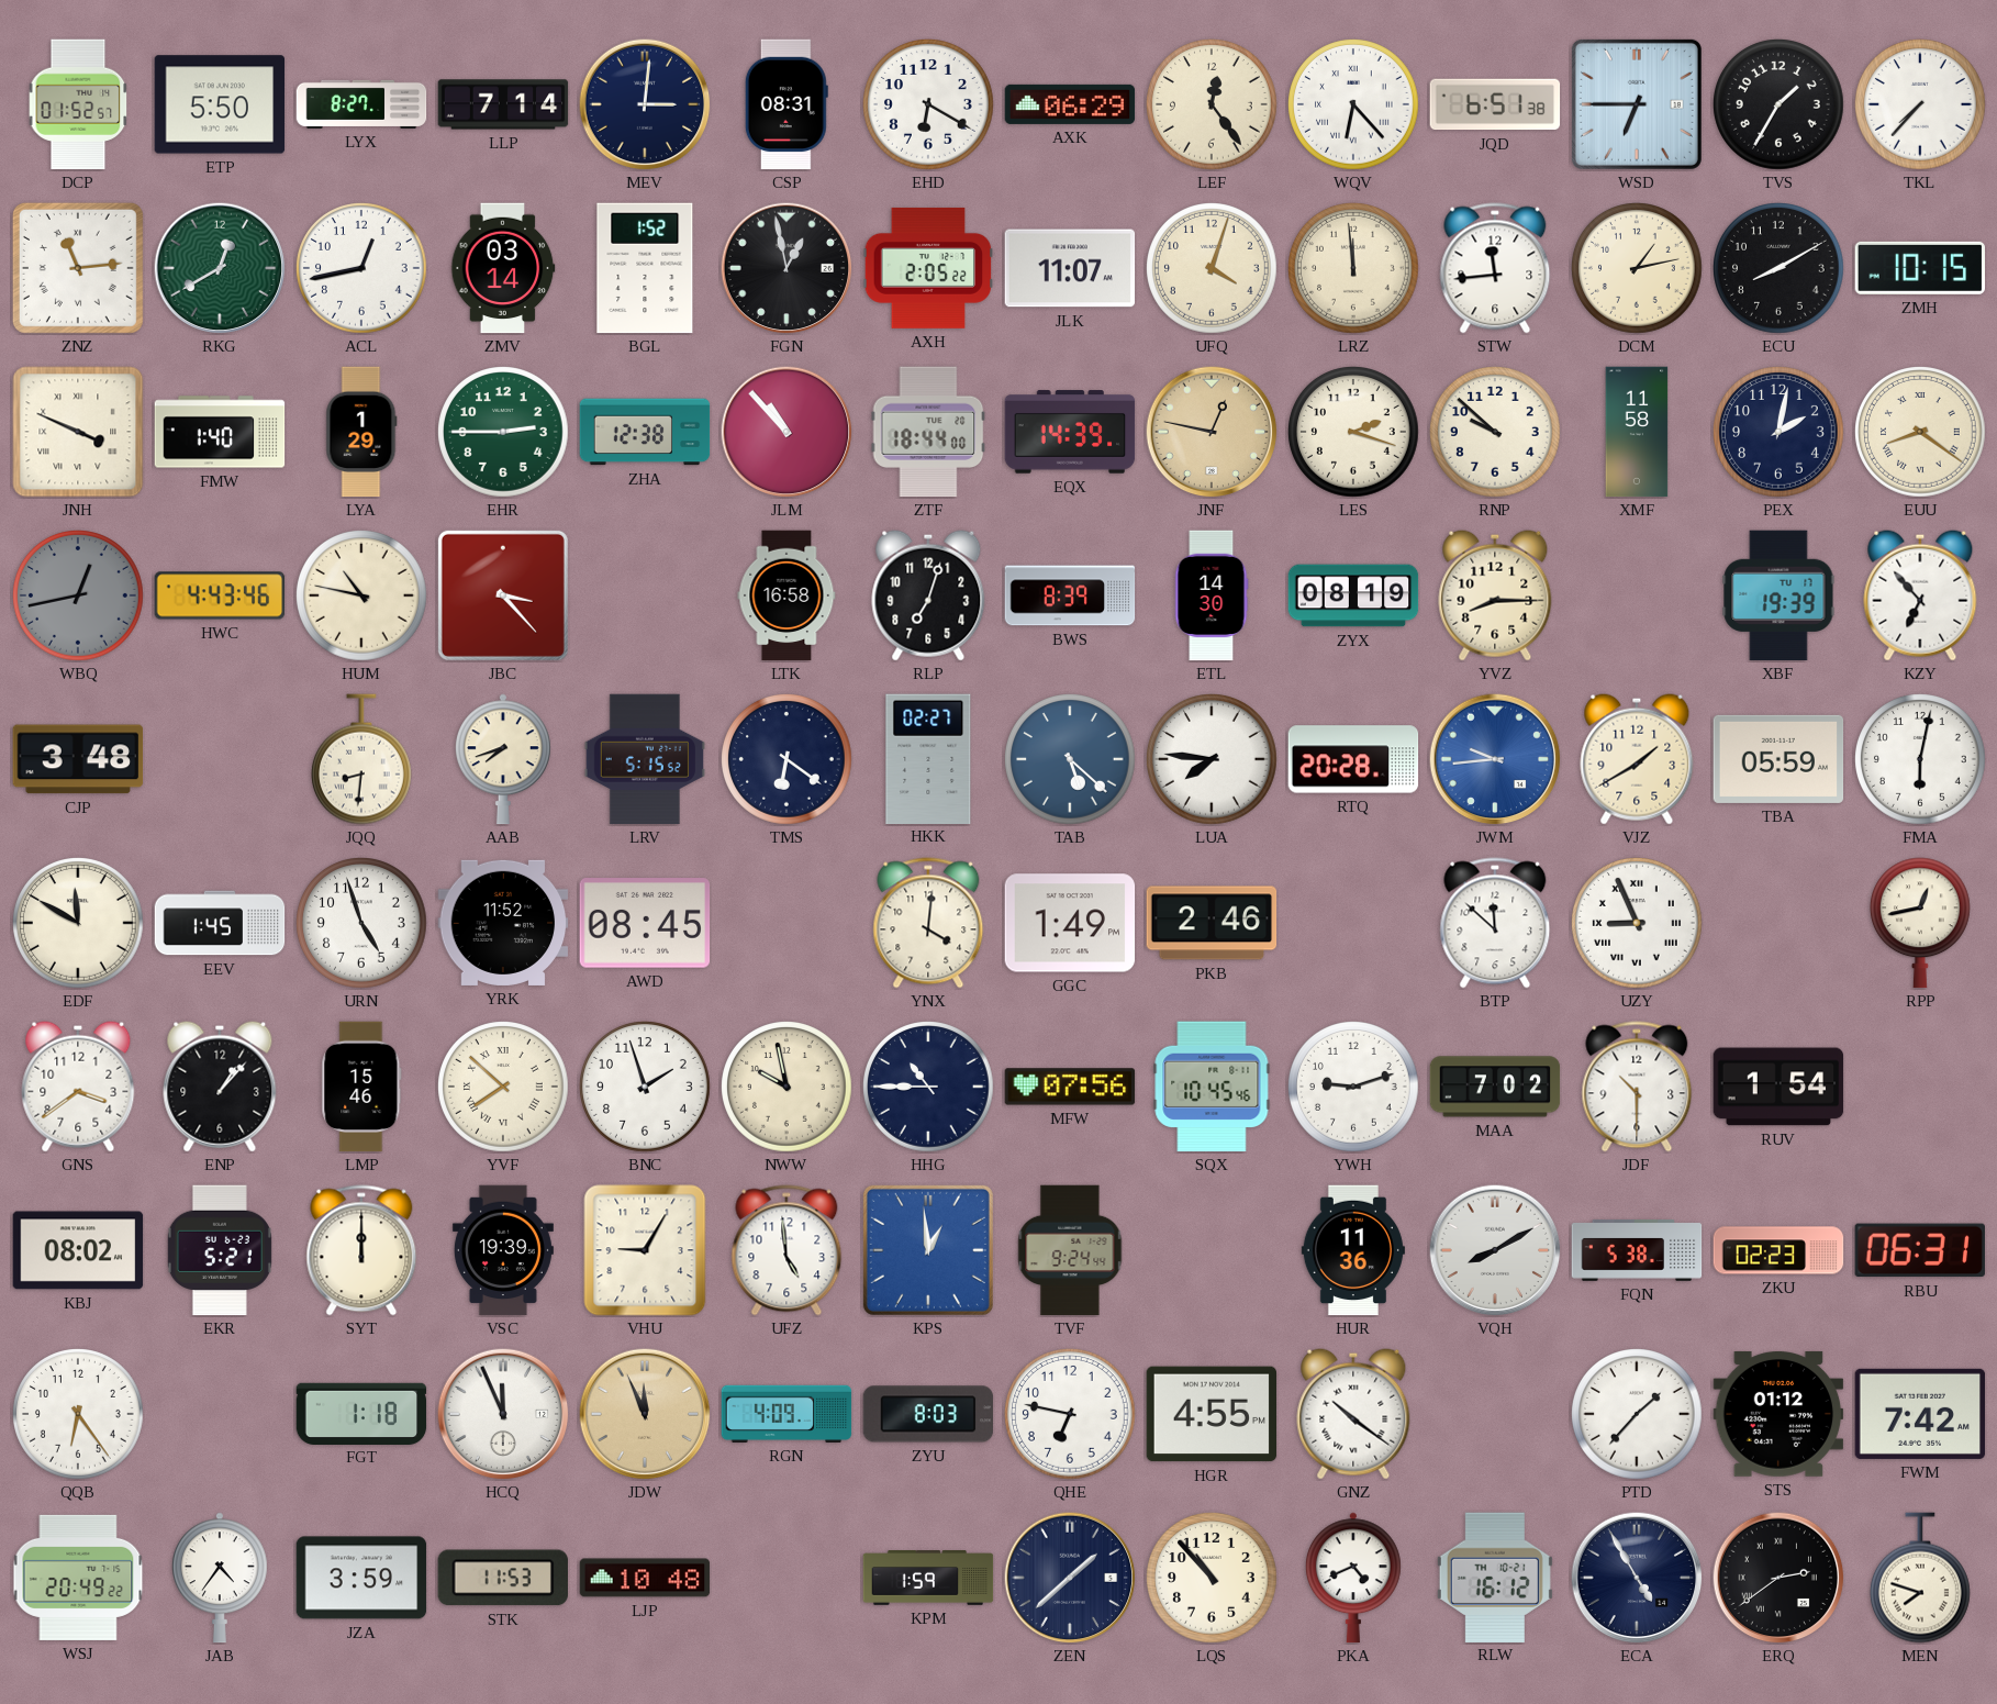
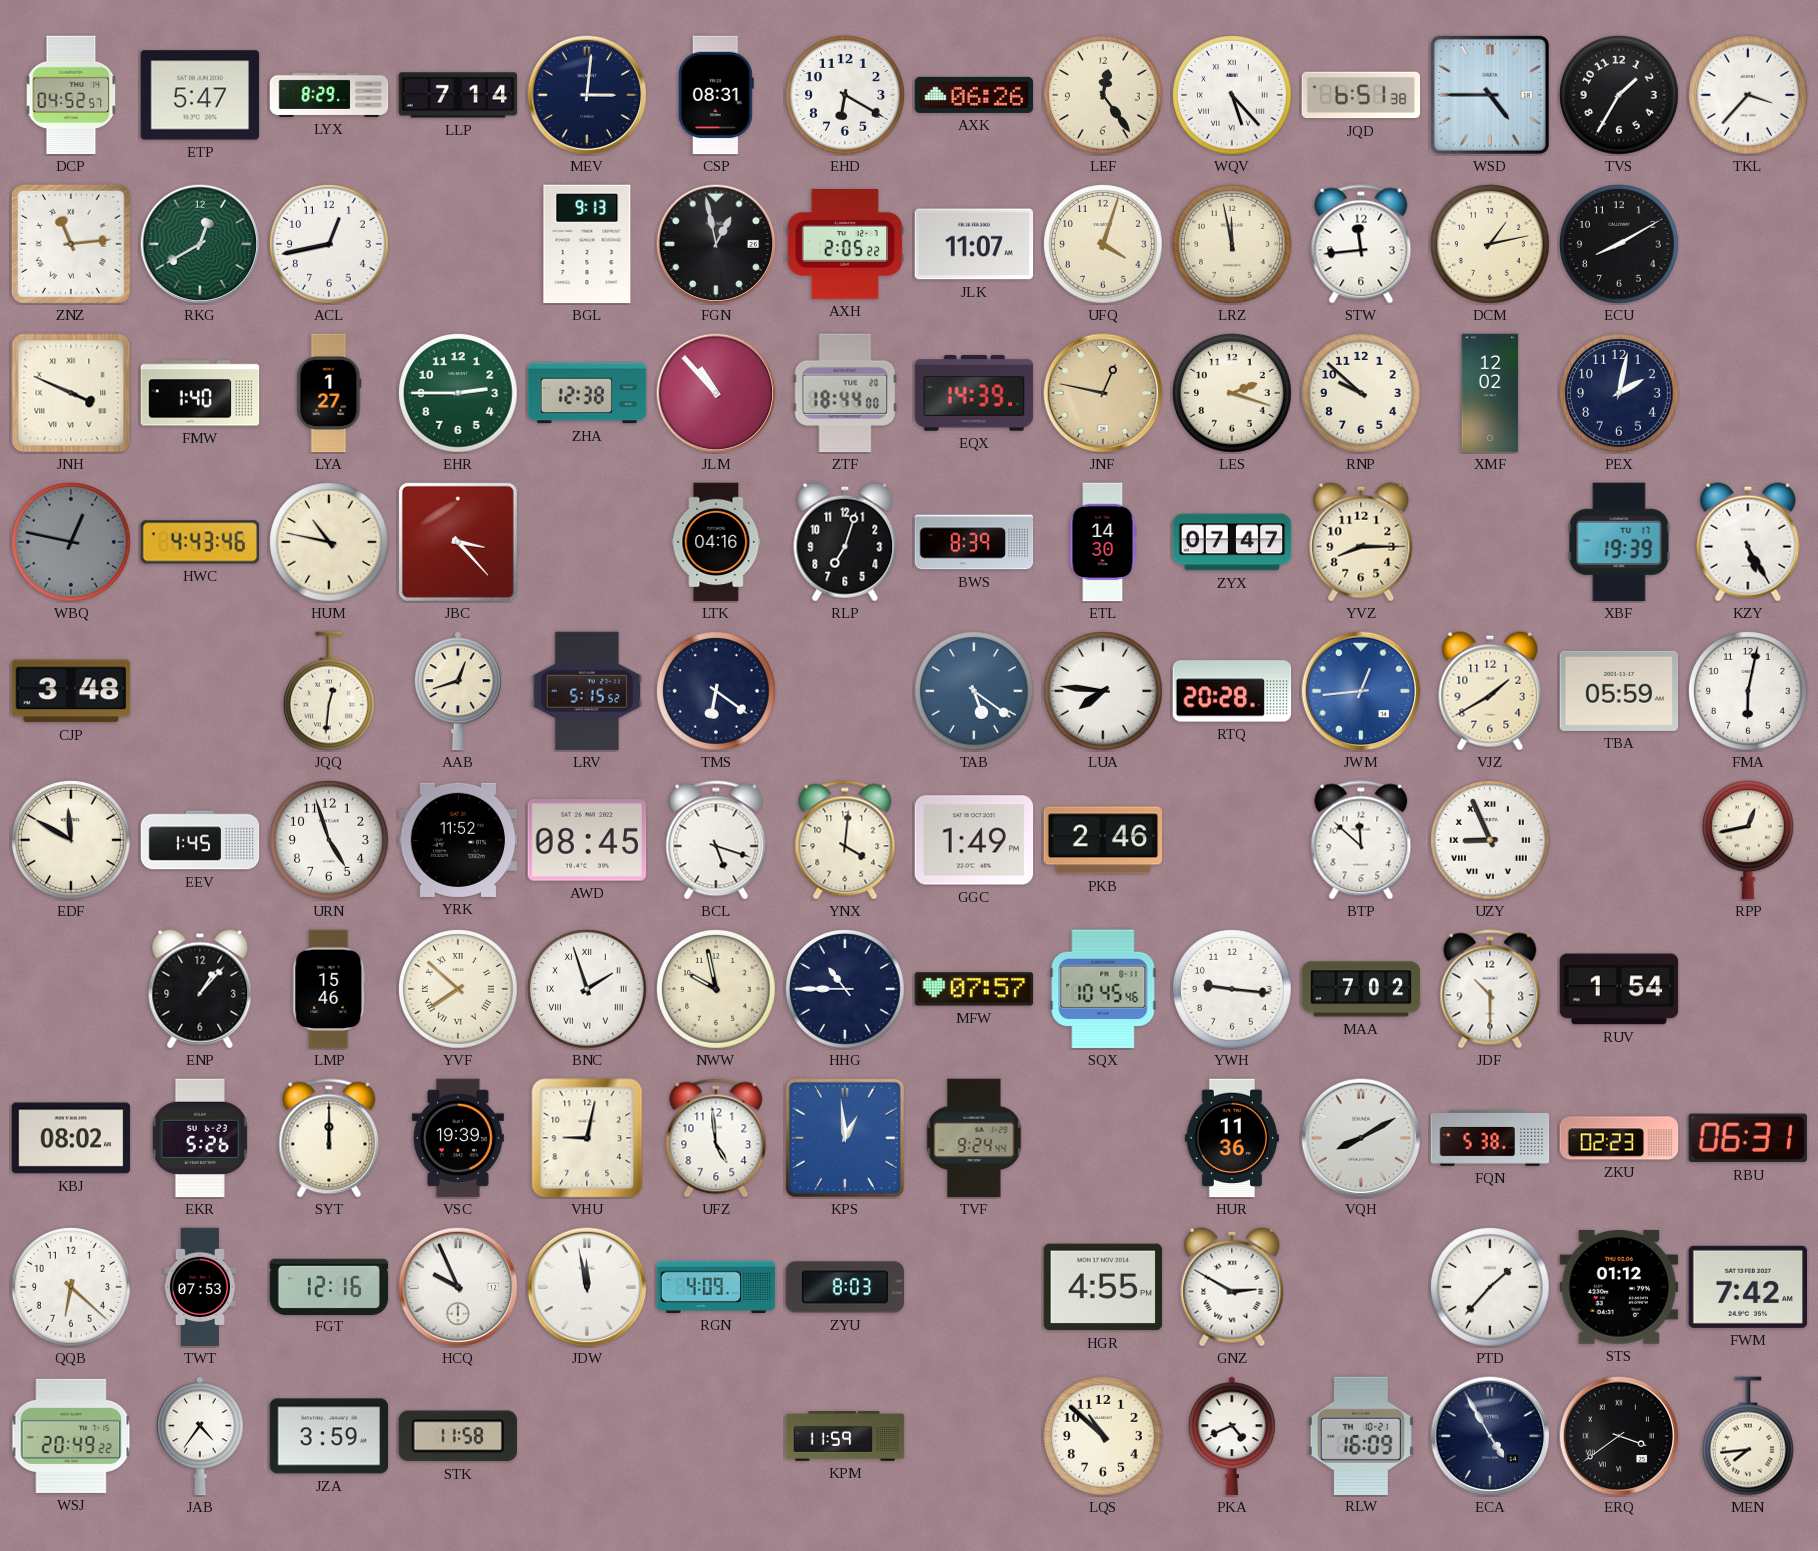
DCP: 01:52 -> 04:52
ETP: 5:50 -> 5:47
LYX: 8:27 -> 8:29
AXK: 06:29 -> 06:26
WQV: 6:23 -> 5:23
WSD: 6:45 -> 4:45
TKL: 7:37 -> 3:37
ZMV: 03:14 -> none
BGL: 1:52 -> 9:13
LRZ: 11:59 -> 11:58
ZMH: 10:15 -> none
LYA: 1:29 -> 1:27
XMF: 11:58 -> 12:02
EUU: 8:21 -> none
WBQ: 12:43 -> 12:47
LTK: 16:58 -> 04:16
ZYX: 08:19 -> 07:47
KZY: 6:53 -> 5:25
JQQ: 8:31 -> 12:31
AAB: 7:42 -> 12:42
HKK: 02:27 -> none
TAB: 5:22 -> 5:21
JWM: 9:44 -> 12:44
BCL: none -> 5:18
GNS: 3:39 -> none
BNC numerals: Arabic -> Roman
MFW: 07:56 -> 07:57
YWH: 9:12 -> 9:16
EKR: 5:21 -> 5:26
VHU: 9:05 -> 9:02
QQB: 6:24 -> 6:22
TWT: none -> 07:53
FGT: 1:18 -> 12:16
HCQ: 11:56 -> 9:56
JDW: 11:56 -> 11:58
JDW dial: champagne -> white
QHE: 6:47 -> none
GNZ: 10:21 -> 2:50
STK: 11:53 -> 11:58
LJP: 10:48 -> none
KPM: 1:59 -> 11:59
ZEN: 1:38 -> none
LQS: 10:53 -> 10:52
RLW: 16:12 -> 16:09
ERQ: 2:39 -> 3:39
MEN: 7:48 -> 7:44
